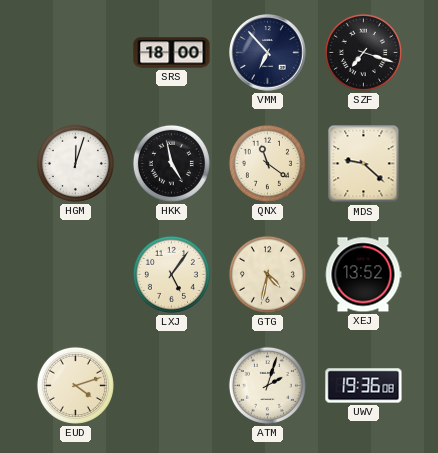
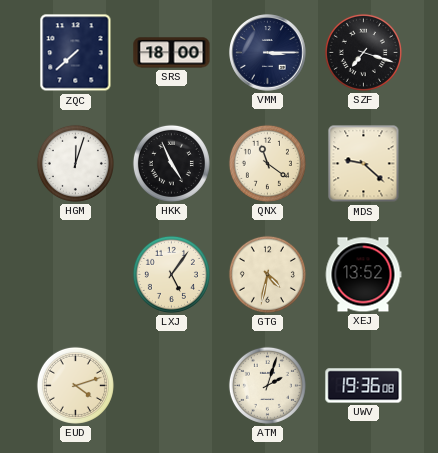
ZQC: none -> 7:38
VMM: 6:53 -> 3:15
HKK: 4:58 -> 4:56
